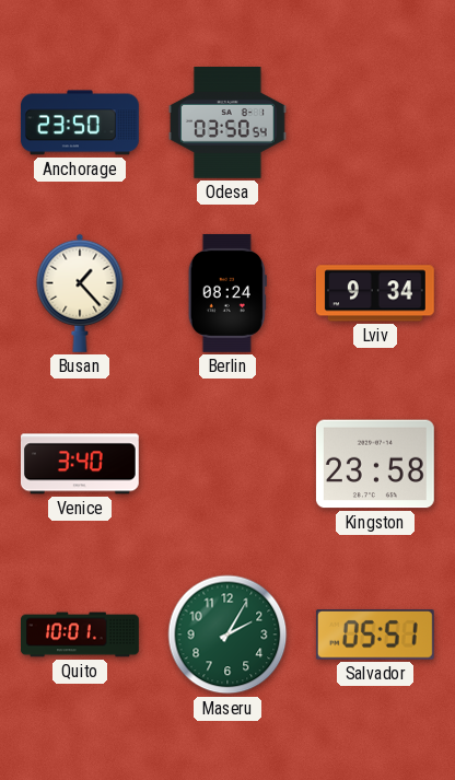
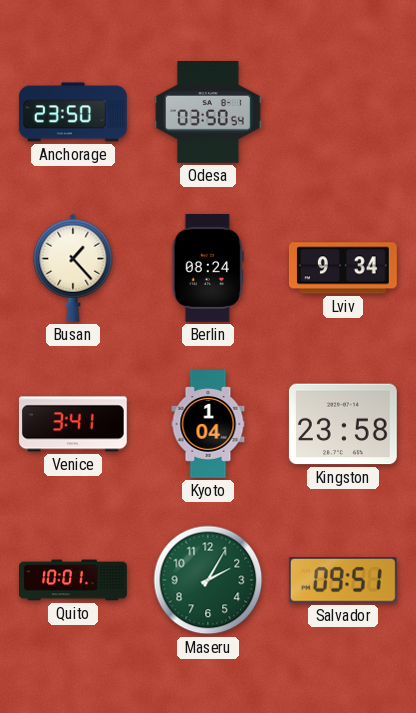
Venice: 3:40 -> 3:41
Kyoto: none -> 1:04
Salvador: 05:51 -> 09:51
